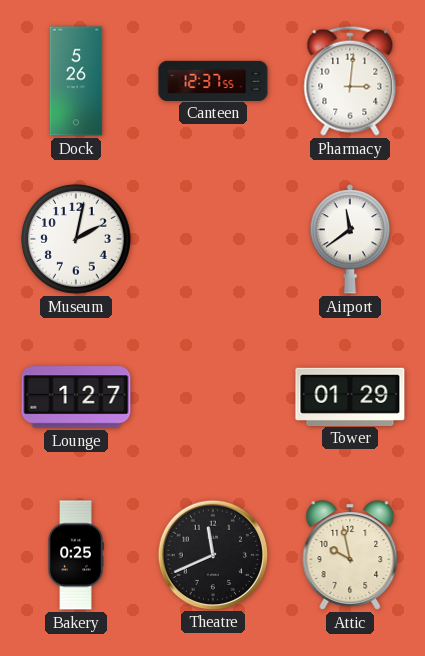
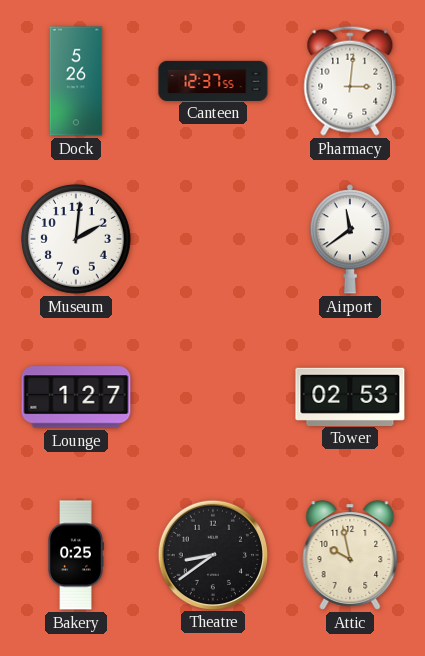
Museum: 2:02 -> 2:01
Tower: 01:29 -> 02:53
Theatre: 11:41 -> 8:39
